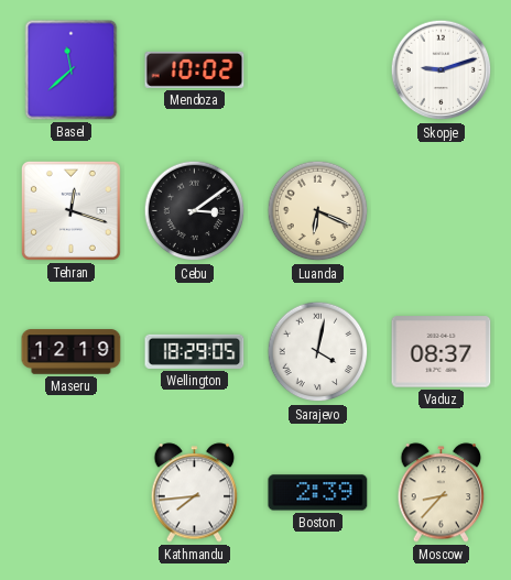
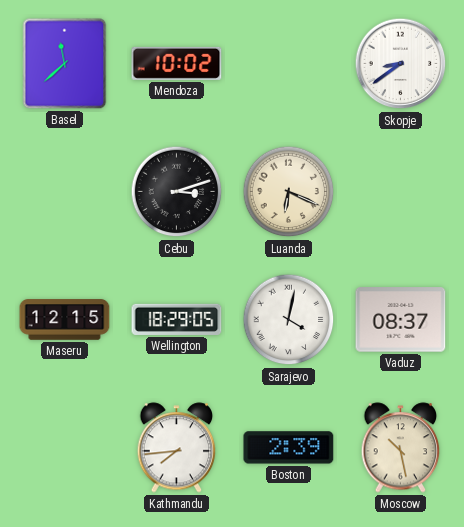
Skopje: 9:12 -> 8:39
Tehran: 12:18 -> none
Cebu: 3:09 -> 3:12
Maseru: 12:19 -> 12:15
Moscow: 8:37 -> 10:28
